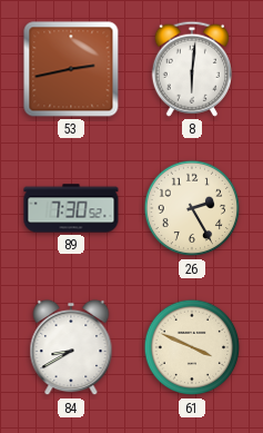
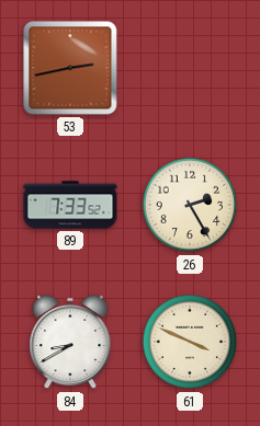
8: 6:01 -> none
89: 7:30 -> 7:33
